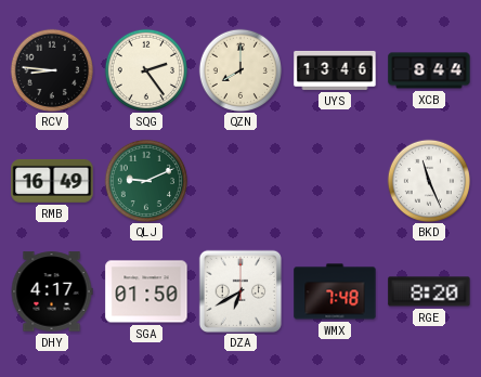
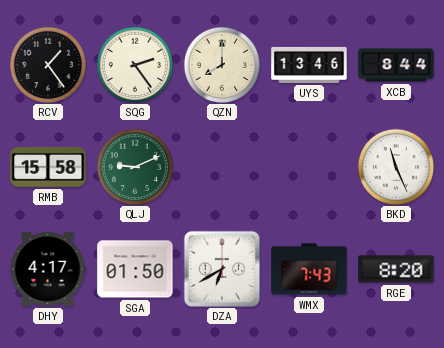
RCV: 8:46 -> 1:24
RMB: 16:49 -> 15:58
WMX: 7:48 -> 7:43
